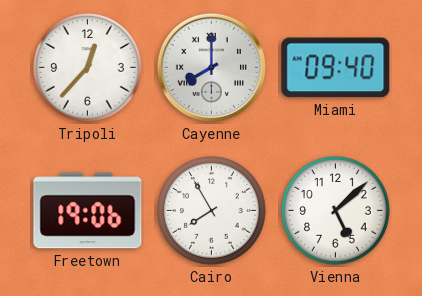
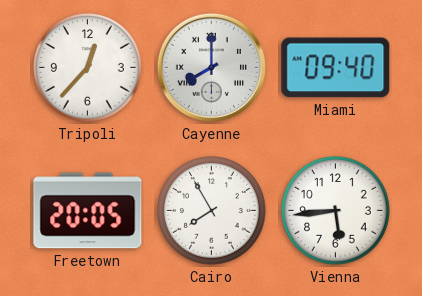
Freetown: 19:06 -> 20:05
Vienna: 5:08 -> 5:44
